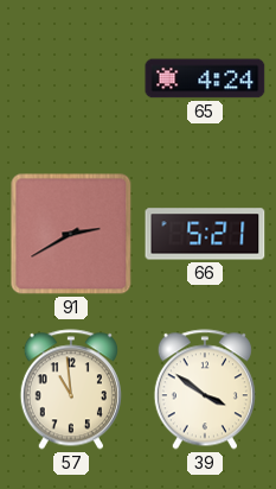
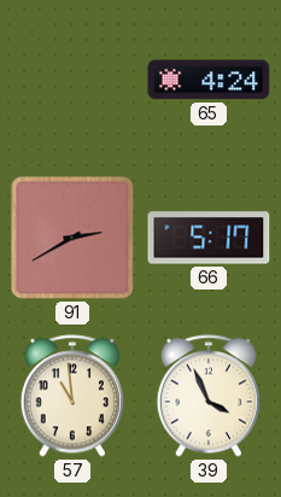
66: 5:21 -> 5:17
39: 3:51 -> 3:56
